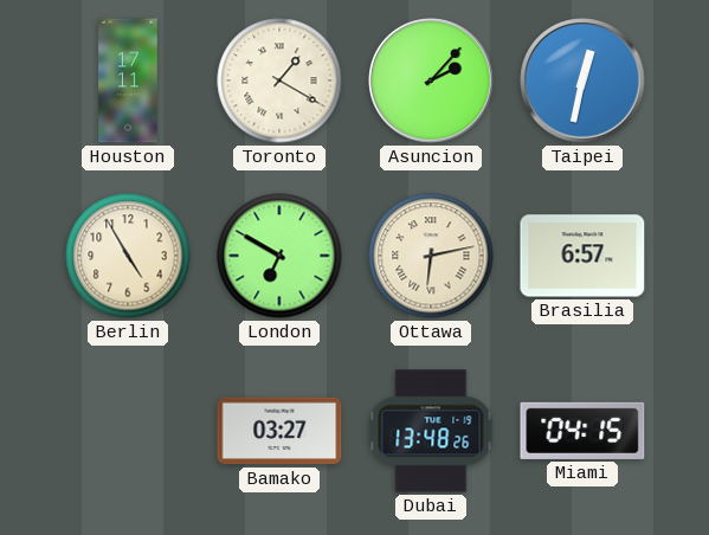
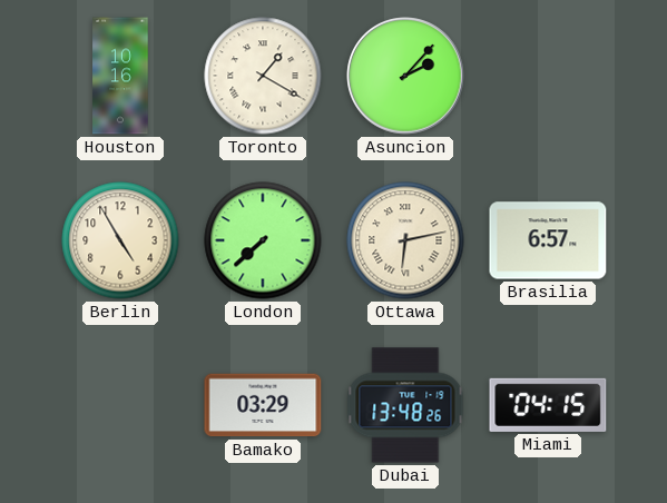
Houston: 17:11 -> 10:16
Taipei: 12:32 -> none
London: 6:50 -> 7:38
Bamako: 03:27 -> 03:29
